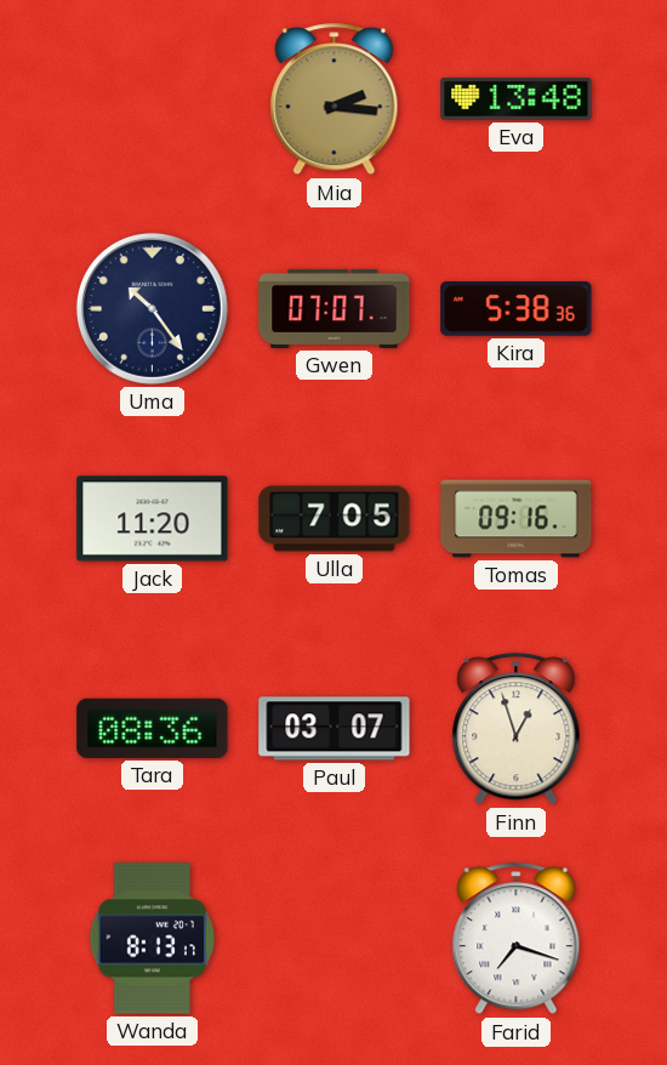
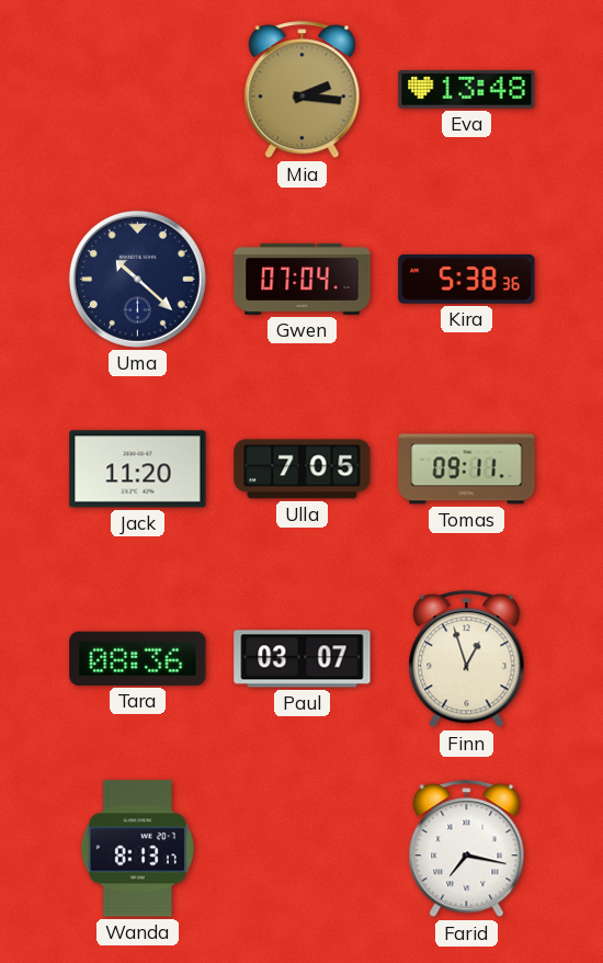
Uma: 10:24 -> 10:22
Gwen: 07:07 -> 07:04
Tomas: 09:16 -> 09:11
Farid: 7:18 -> 7:17
